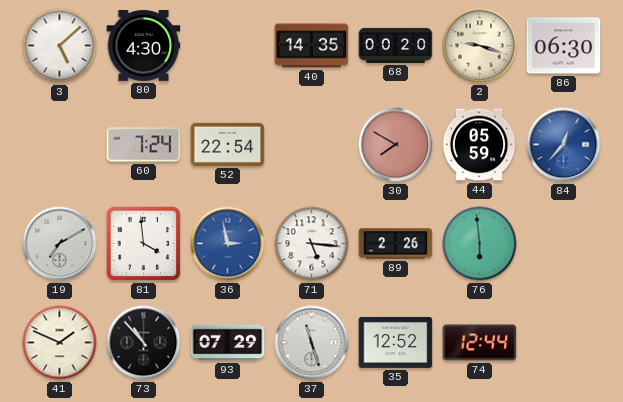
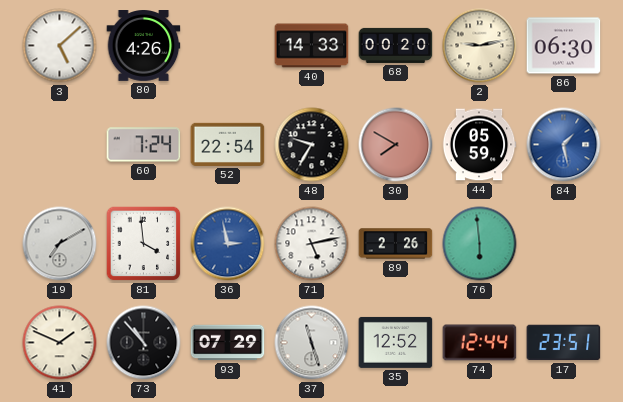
80: 4:30 -> 4:26
40: 14:35 -> 14:33
2: 9:18 -> 9:13
48: none -> 9:35
84: 12:37 -> 1:28
71: 5:16 -> 5:13
17: none -> 23:51
